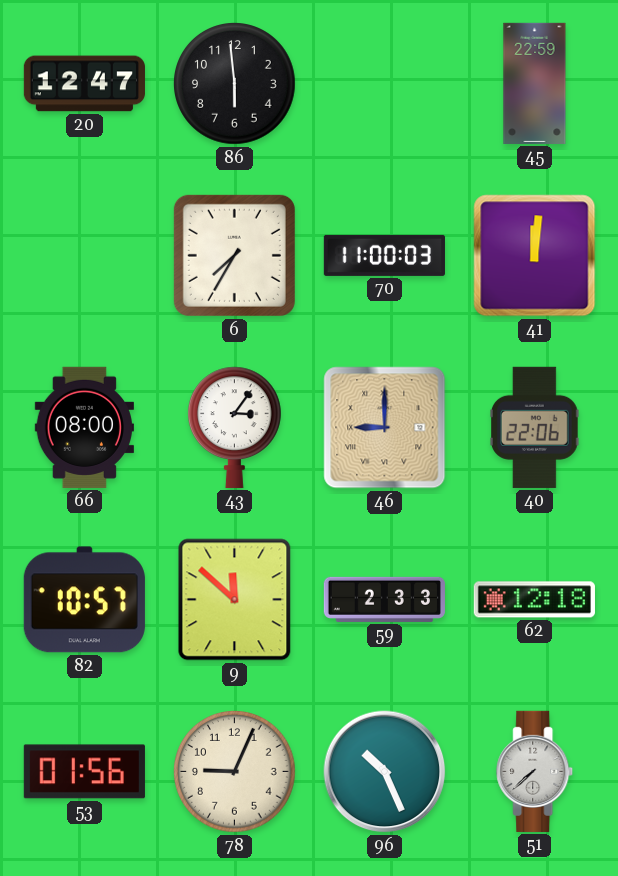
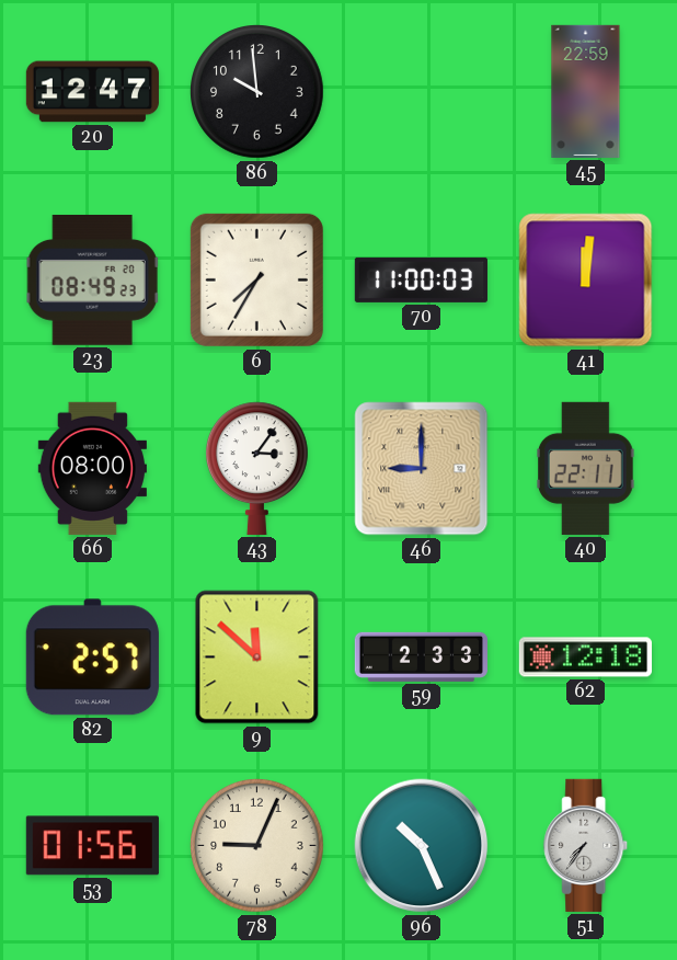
86: 5:59 -> 9:59
23: none -> 08:49
40: 22:06 -> 22:11
82: 10:57 -> 2:57
51: 7:38 -> 7:36
